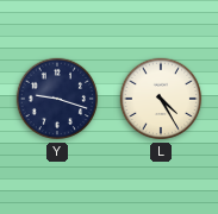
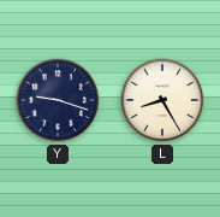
L: 4:25 -> 8:25
